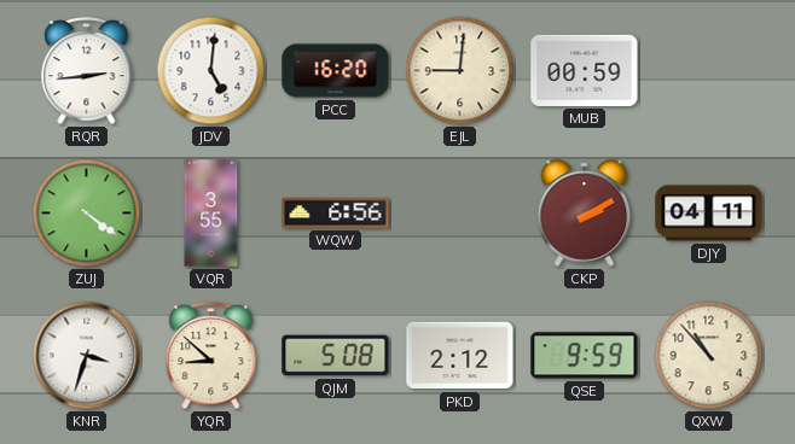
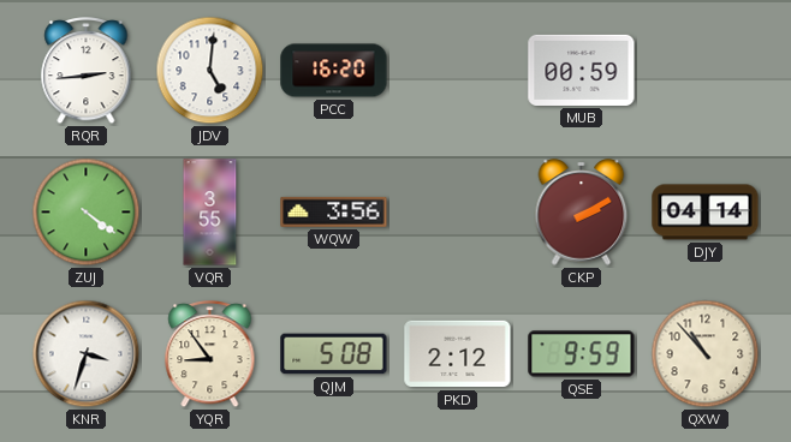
EJL: 9:01 -> none
WQW: 6:56 -> 3:56
DJY: 04:11 -> 04:14
YQR: 8:52 -> 8:54
